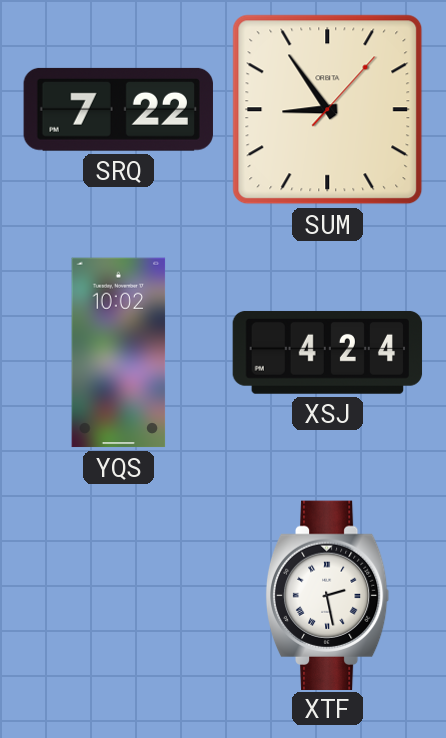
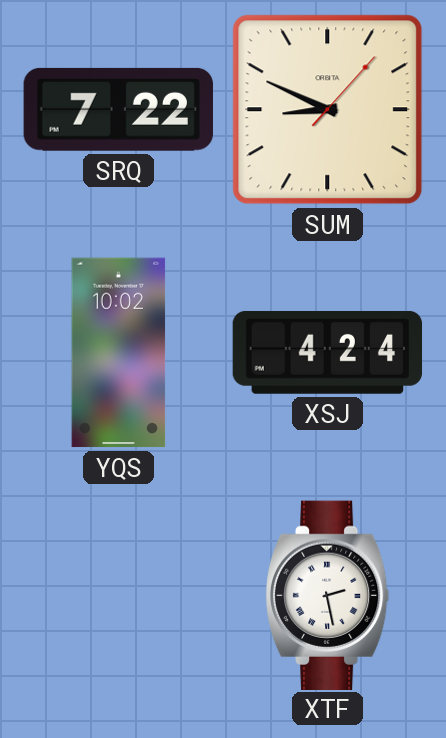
SUM: 8:54 -> 8:49
